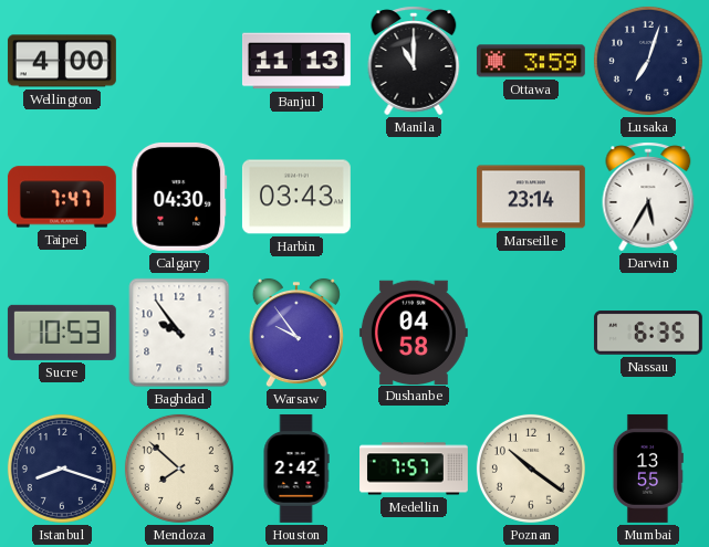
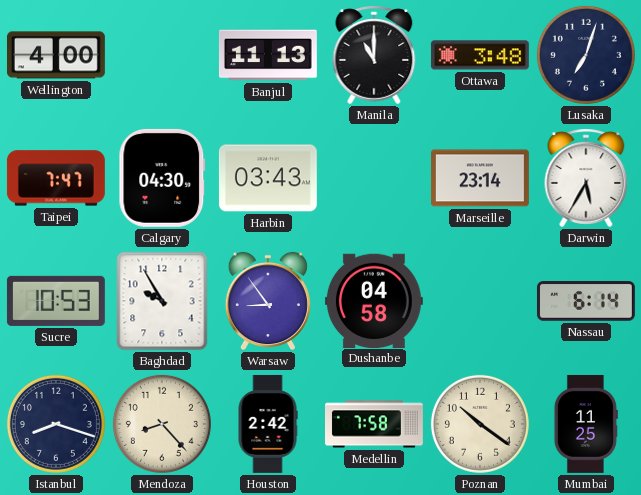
Ottawa: 3:59 -> 3:48
Baghdad: 9:54 -> 9:55
Warsaw: 9:54 -> 8:54
Nassau: 6:35 -> 6:14
Mendoza: 7:52 -> 8:23
Medellin: 7:57 -> 7:58
Mumbai: 13:55 -> 11:25
